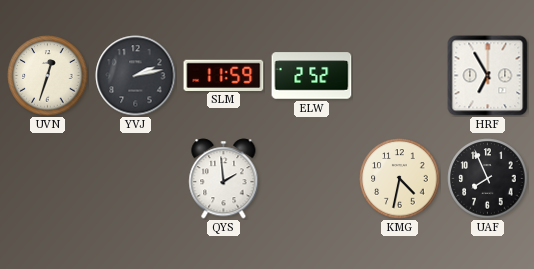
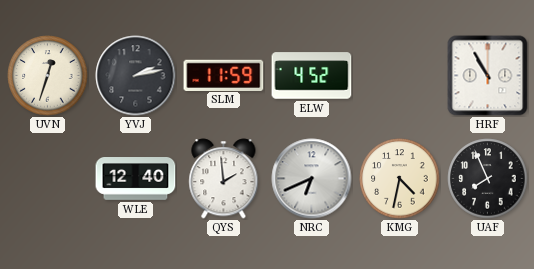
ELW: 2:52 -> 4:52
HRF: 6:55 -> 10:55
WLE: none -> 12:40
NRC: none -> 6:41
